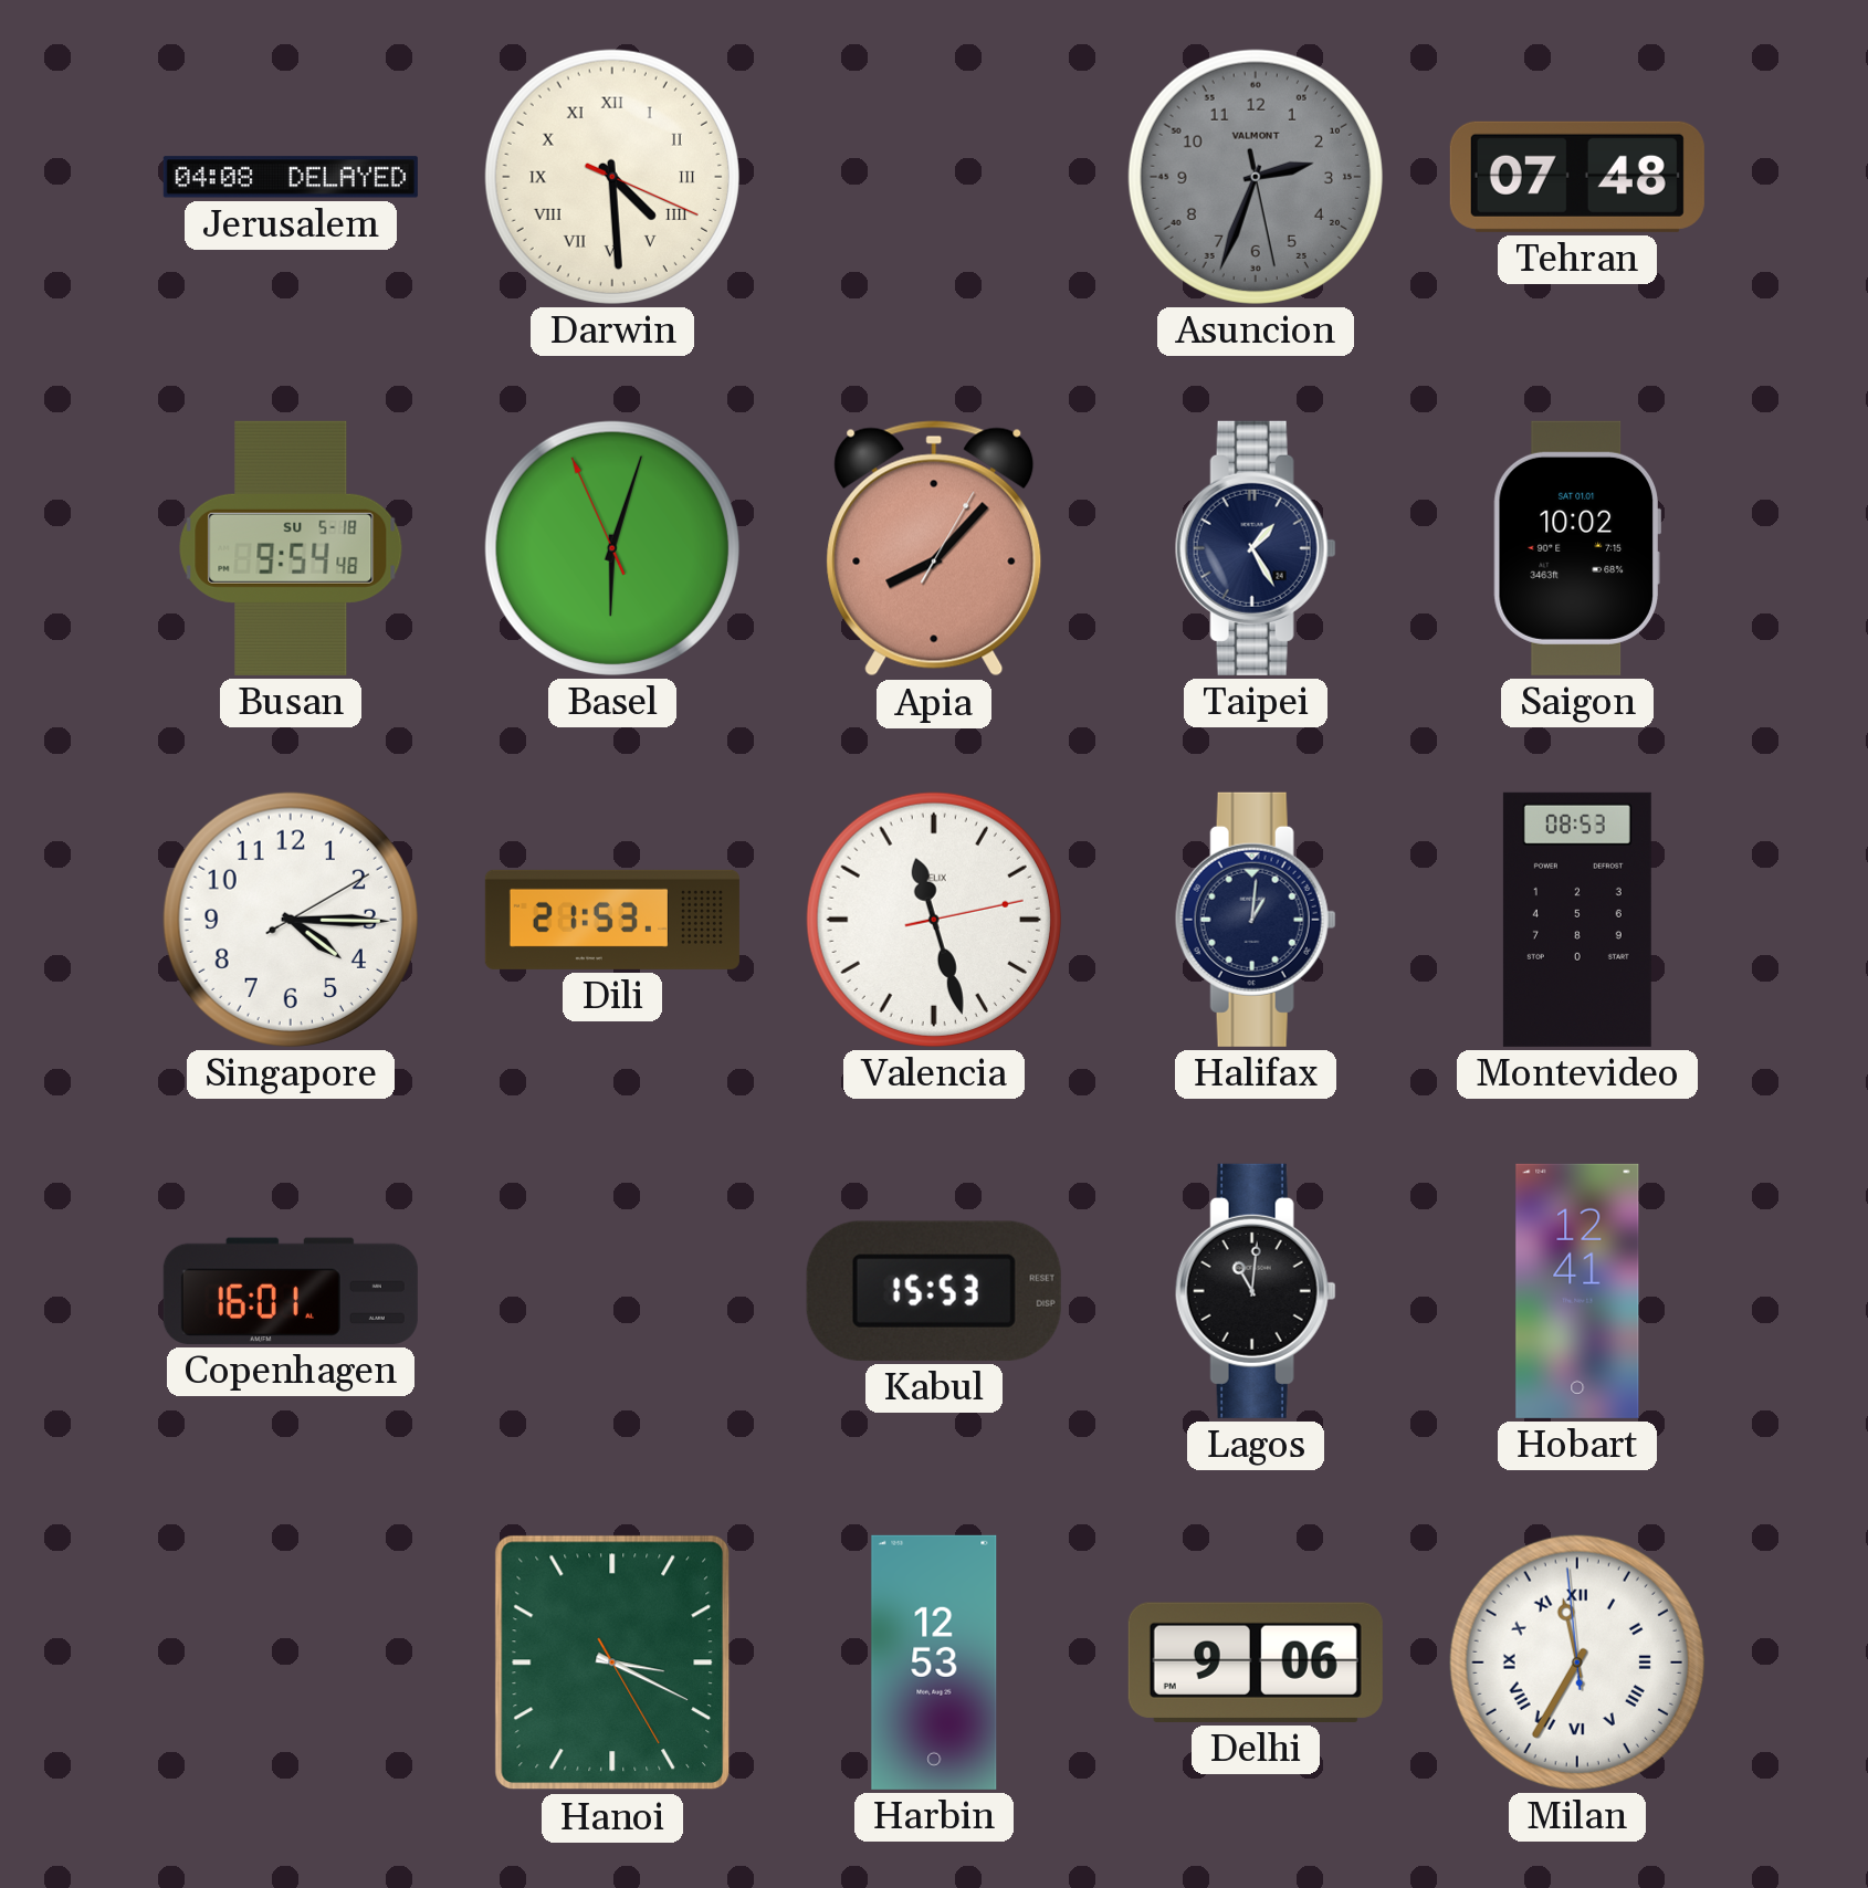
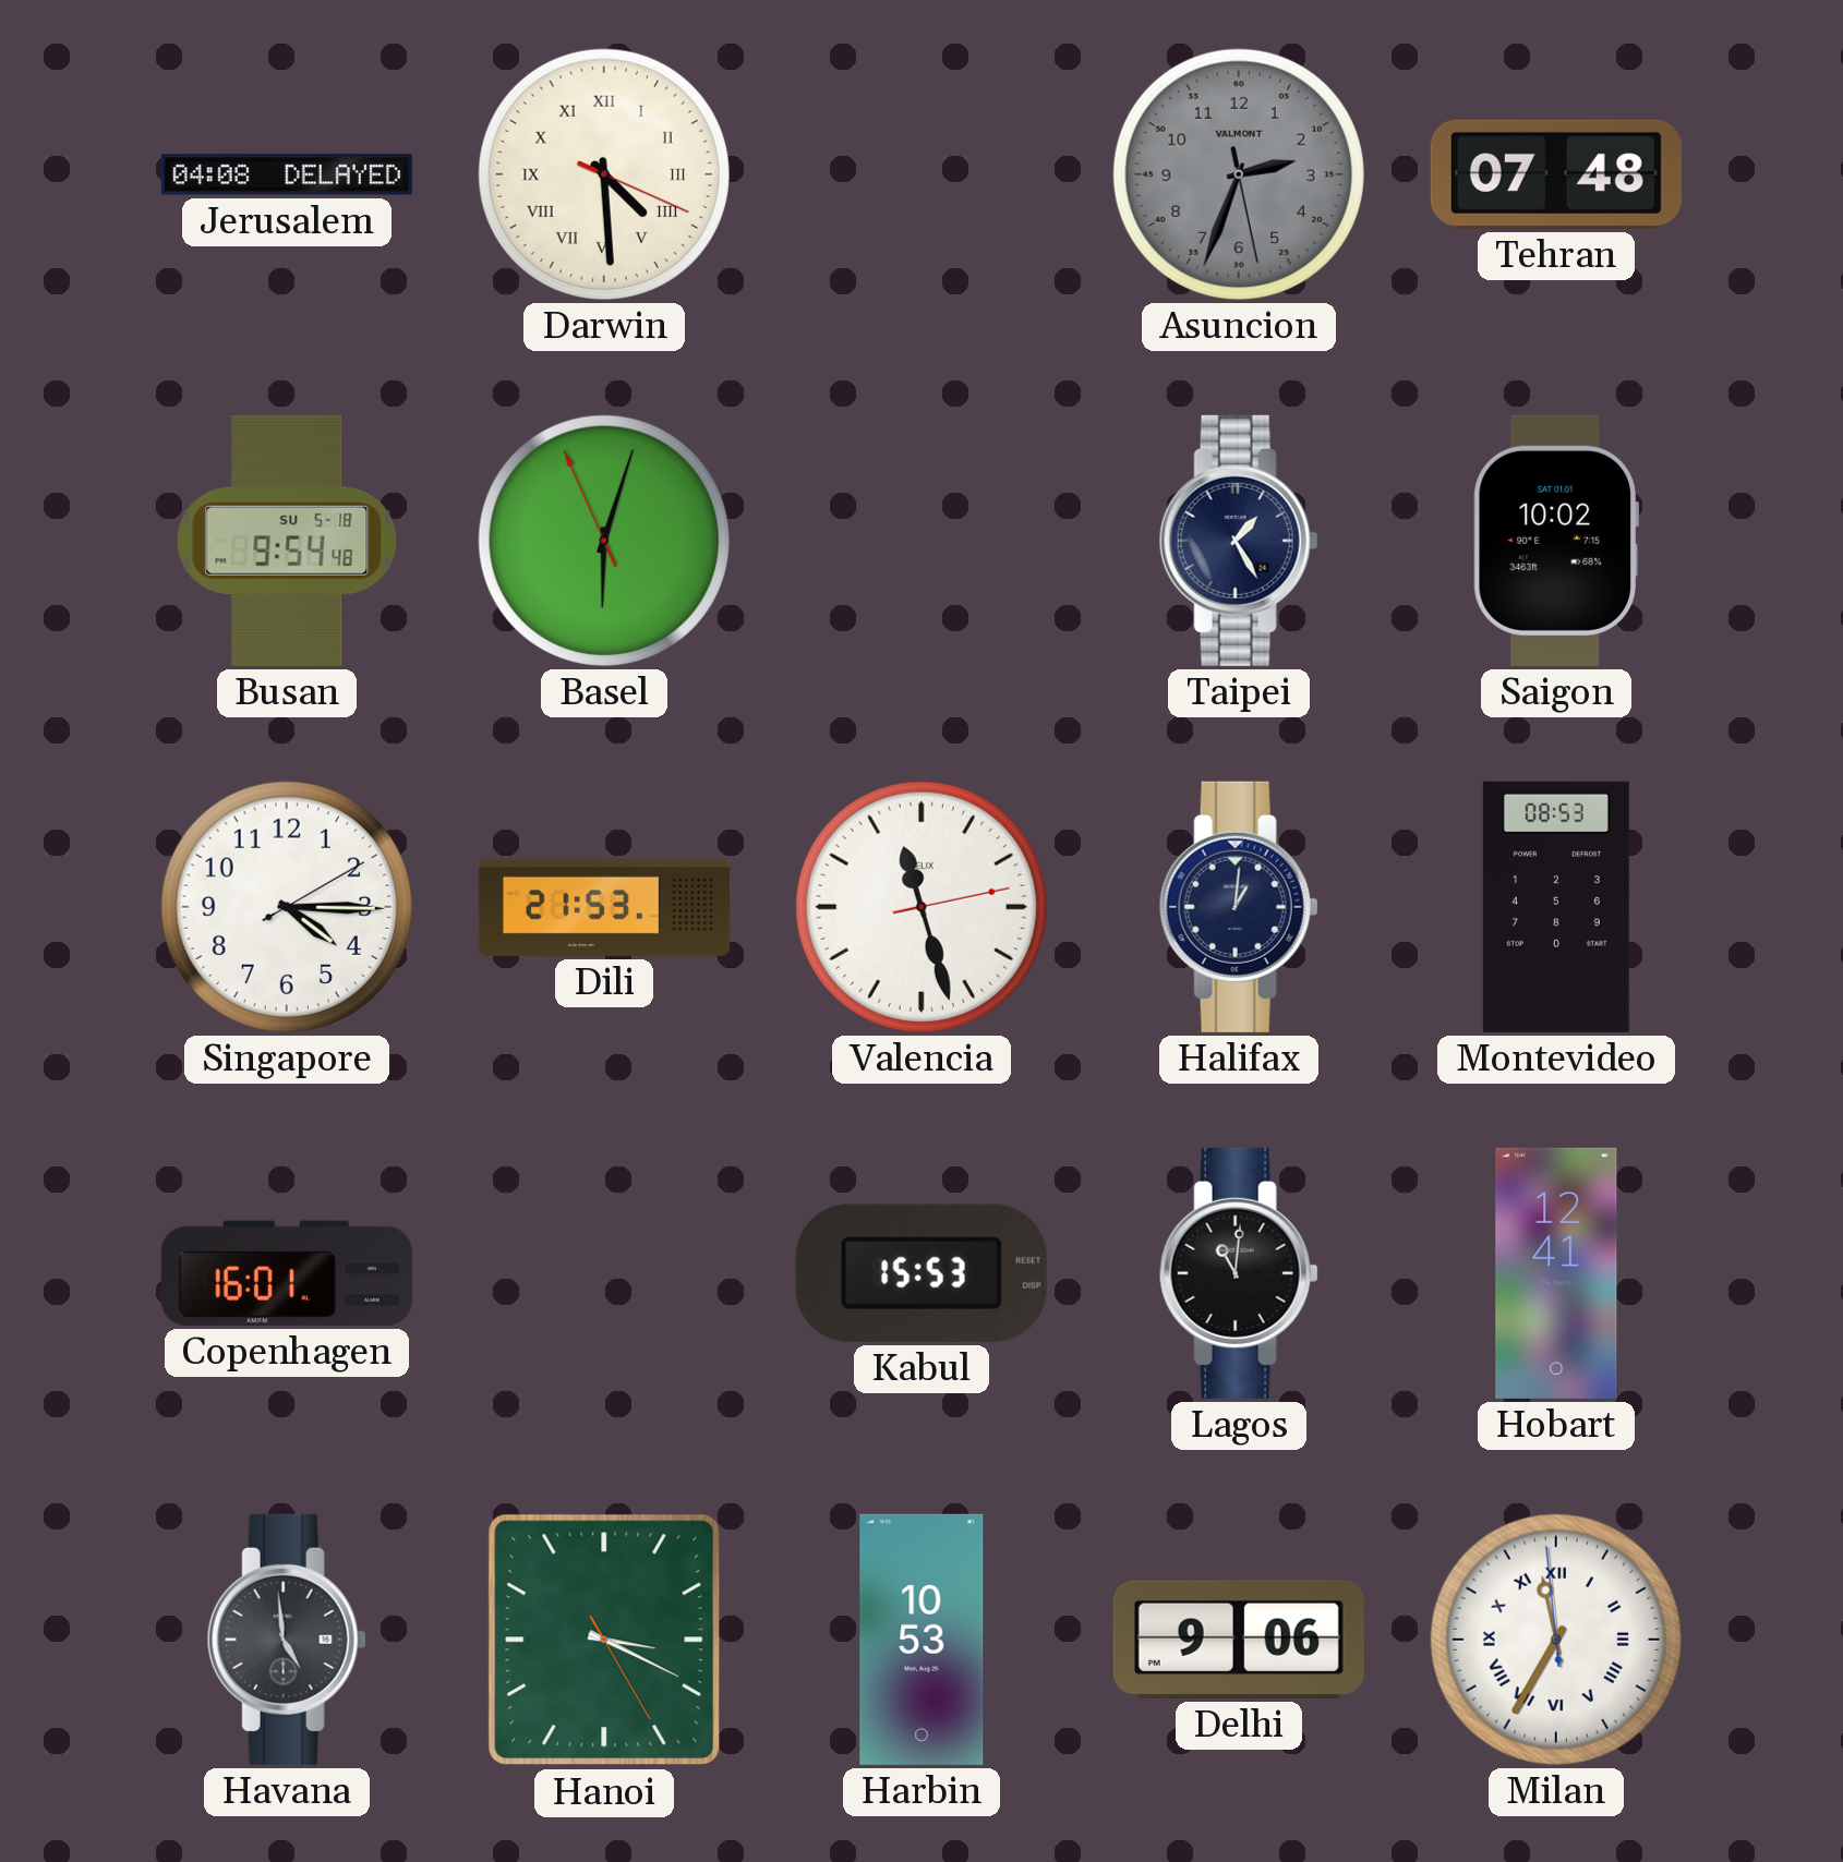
Apia: 8:07 -> none
Havana: none -> 4:59
Harbin: 12:53 -> 10:53
